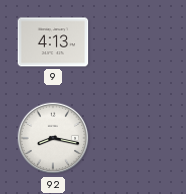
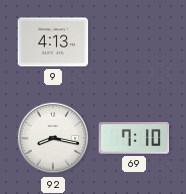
69: none -> 7:10
